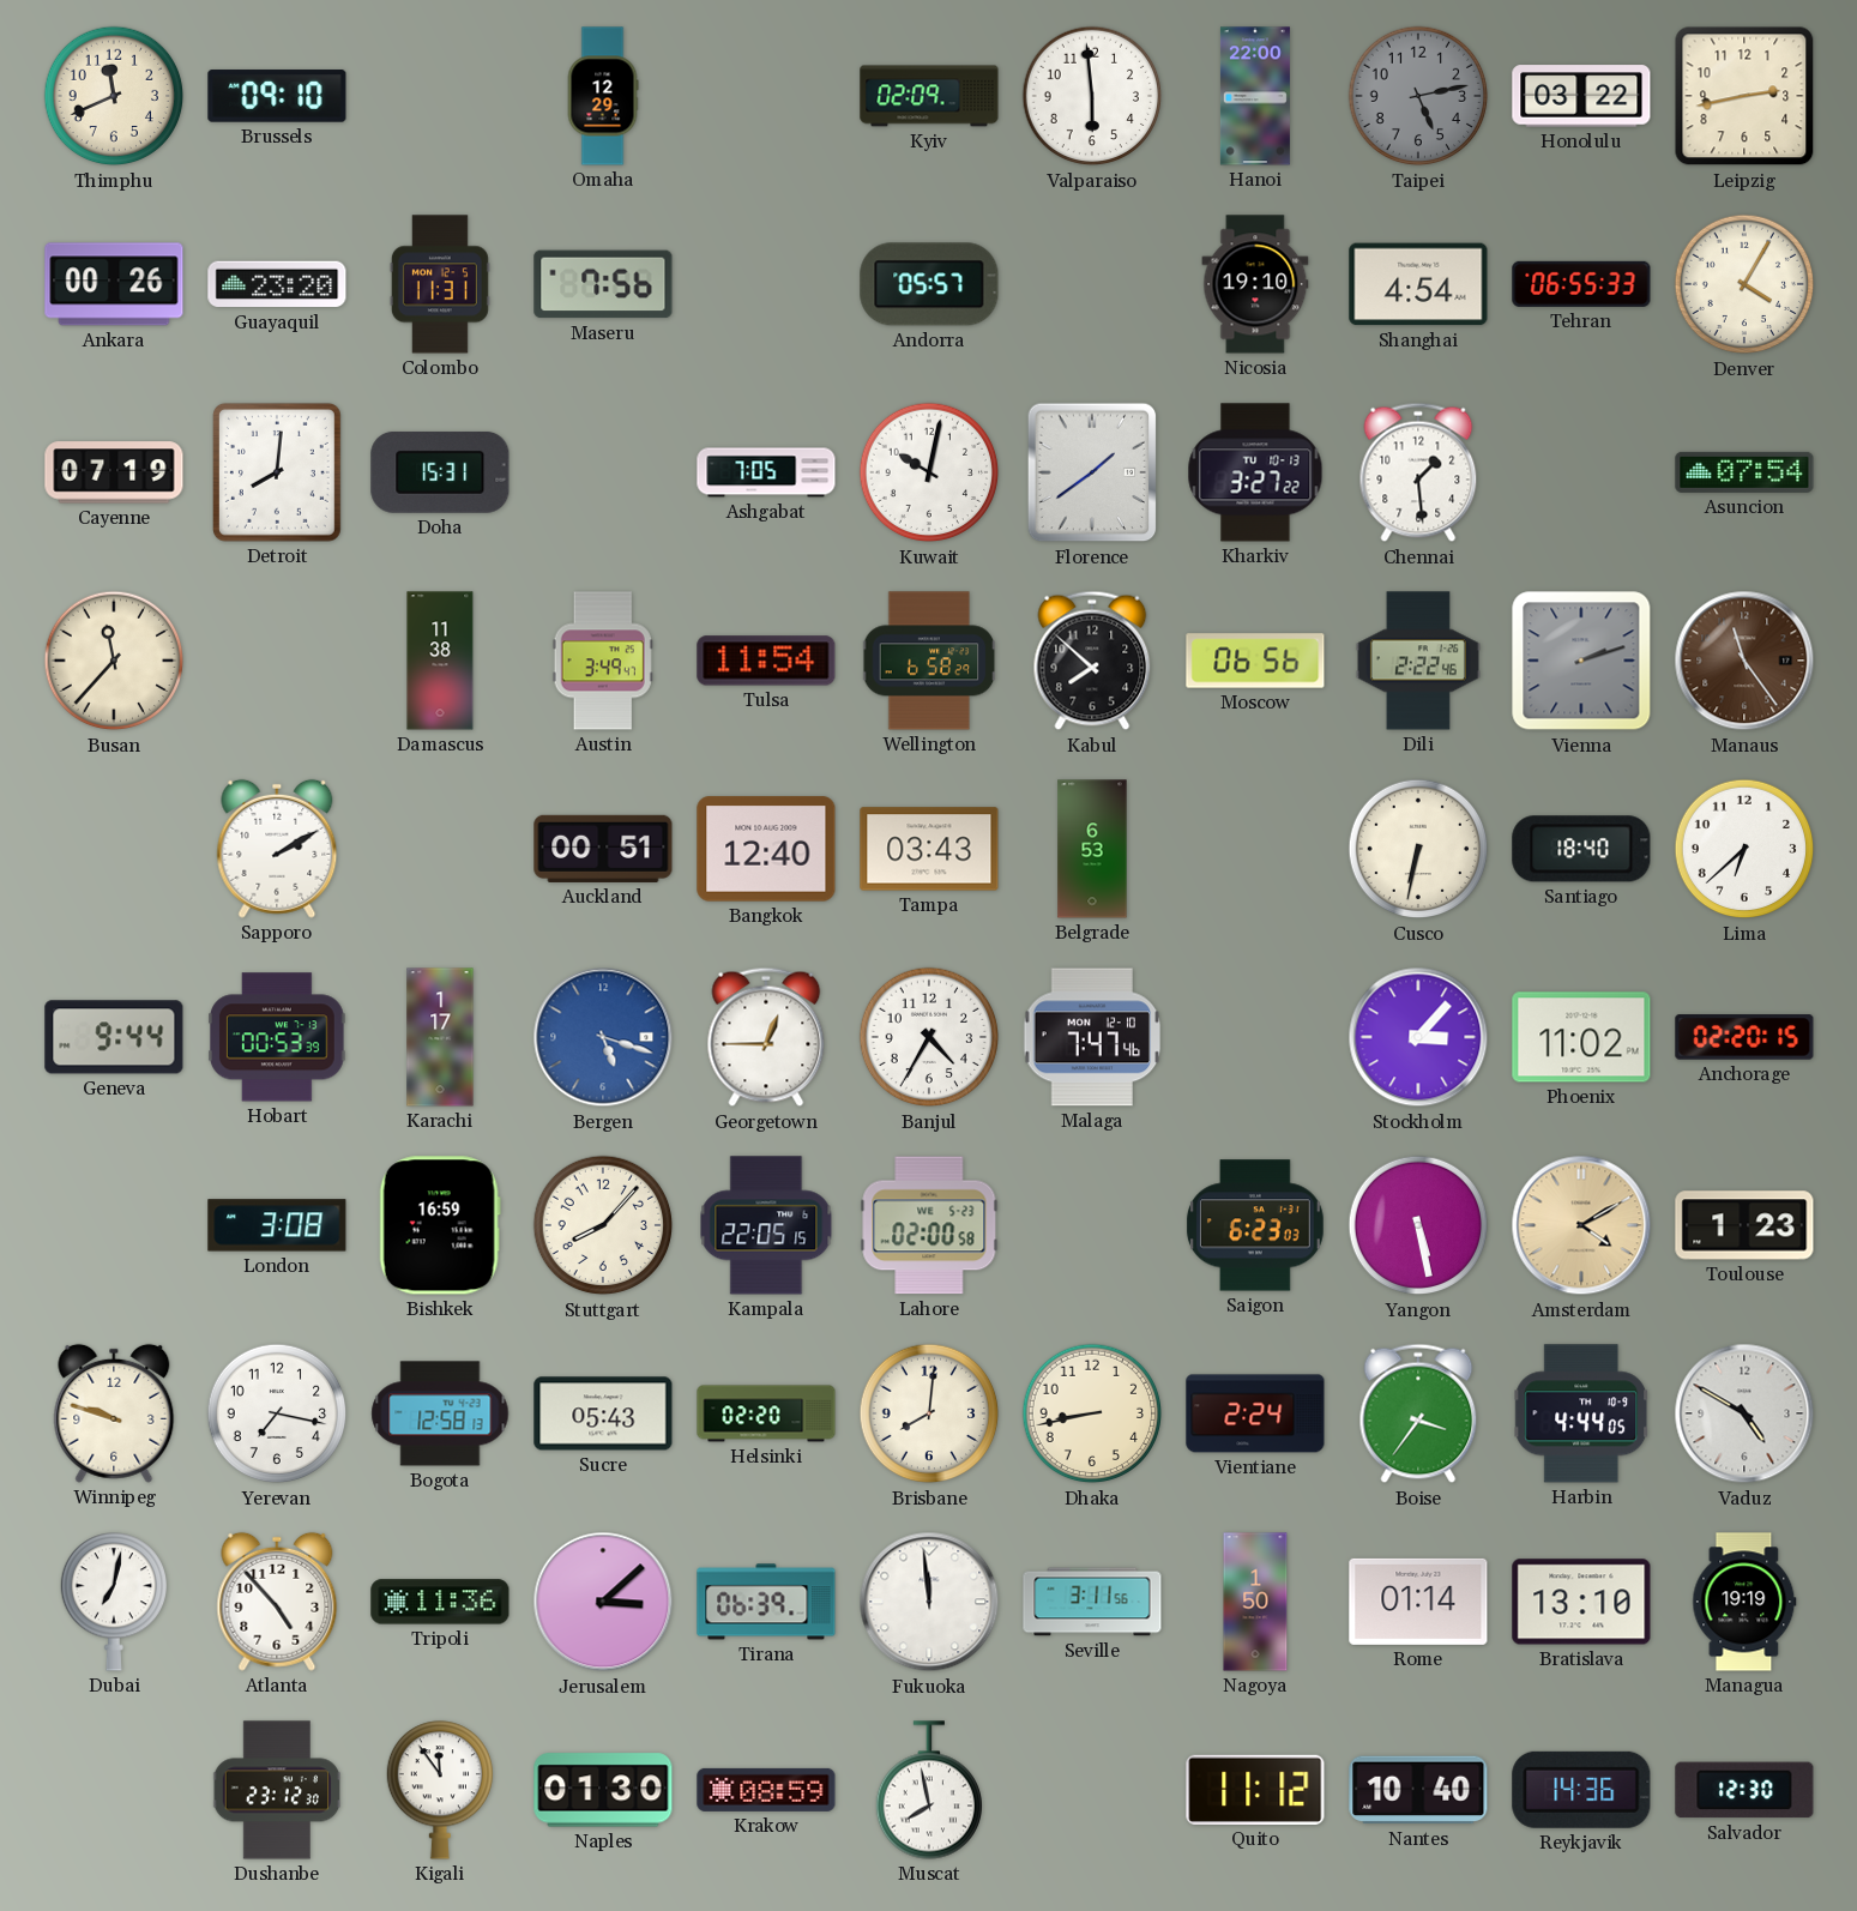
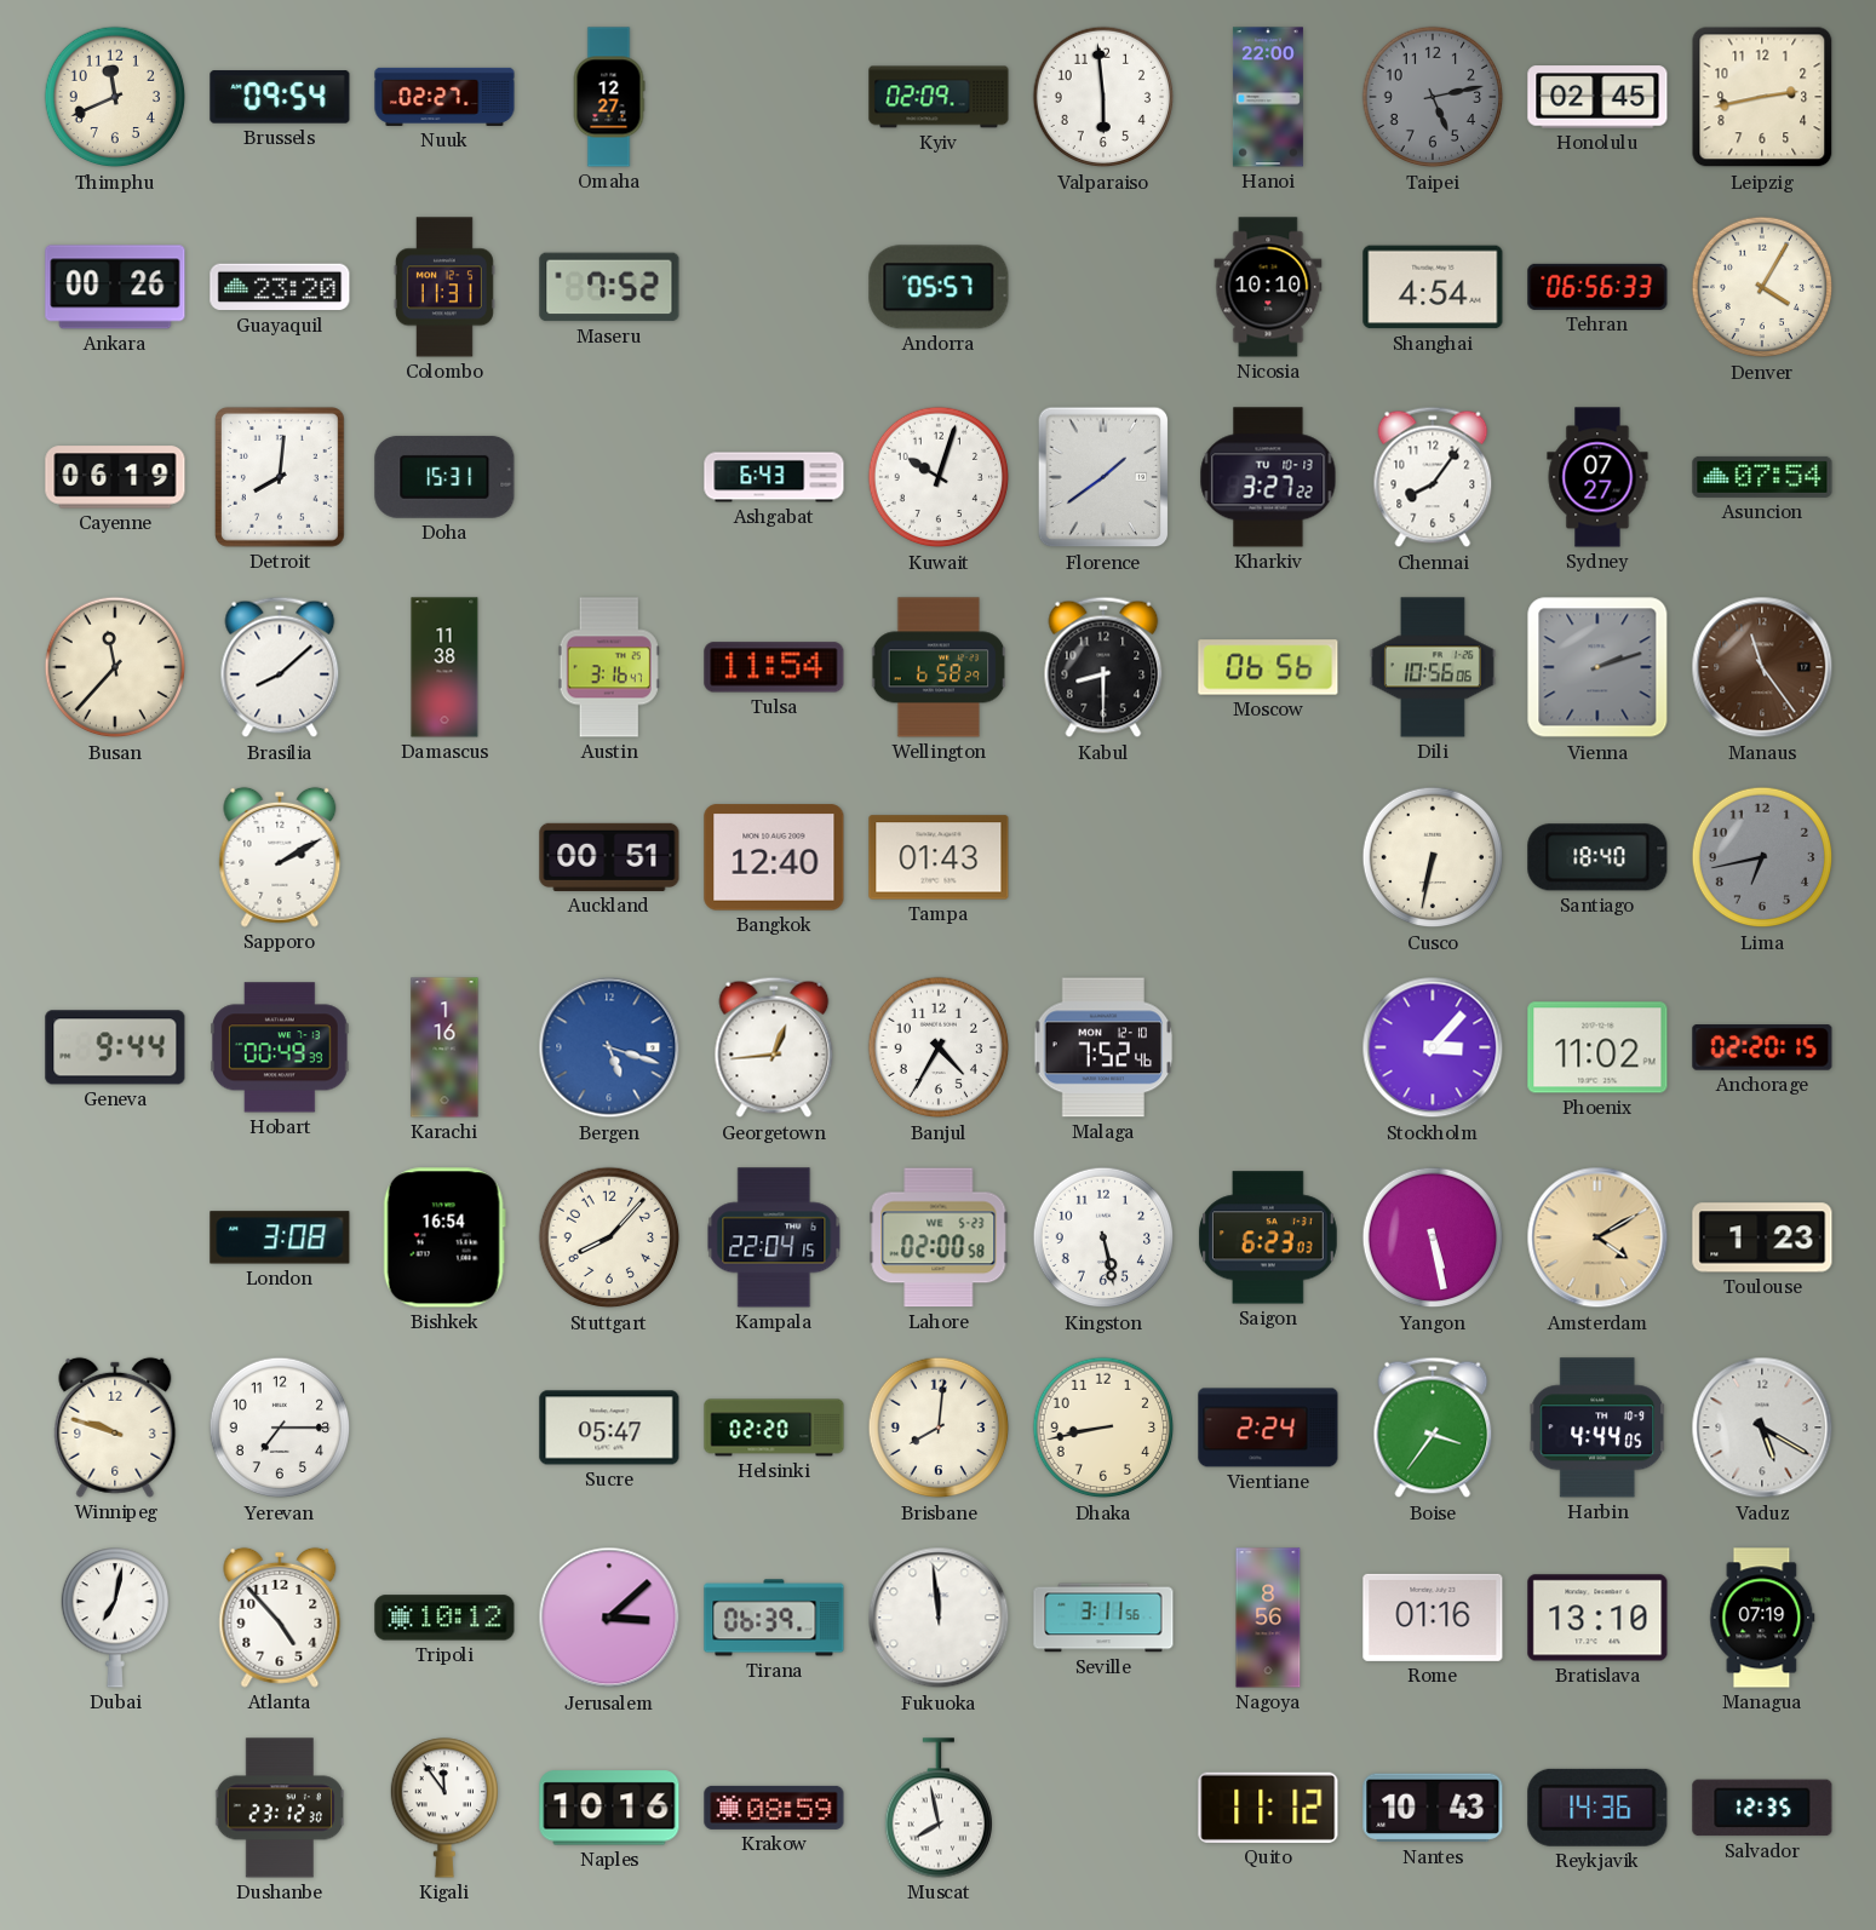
Brussels: 09:10 -> 09:54
Nuuk: none -> 02:27
Omaha: 12:29 -> 12:27
Honolulu: 03:22 -> 02:45
Maseru: 7:56 -> 7:52
Nicosia: 19:10 -> 10:10
Tehran: 06:55 -> 06:56
Cayenne: 07:19 -> 06:19
Ashgabat: 7:05 -> 6:43
Kuwait: 10:02 -> 10:03
Chennai: 1:29 -> 8:06
Sydney: none -> 07:27
Brasilia: none -> 8:08
Austin: 3:49 -> 3:16
Kabul: 7:52 -> 8:30
Dili: 2:22 -> 10:56
Tampa: 03:43 -> 01:43
Belgrade: 6:53 -> none
Lima: 6:38 -> 6:43
Lima dial: white -> grey
Hobart: 00:53 -> 00:49
Karachi: 1:17 -> 1:16
Georgetown: 12:45 -> 12:44
Malaga: 7:47 -> 7:52
Bishkek: 16:59 -> 16:54
Kampala: 22:05 -> 22:04
Kingston: none -> 5:28
Yerevan: 7:17 -> 7:15
Bogota: 12:58 -> none
Sucre: 05:43 -> 05:47
Vaduz: 4:50 -> 5:20
Tripoli: 11:36 -> 10:12
Nagoya: 1:50 -> 8:56
Rome: 01:14 -> 01:16
Managua: 19:19 -> 07:19
Naples: 01:30 -> 10:16
Nantes: 10:40 -> 10:43
Salvador: 12:30 -> 12:35
